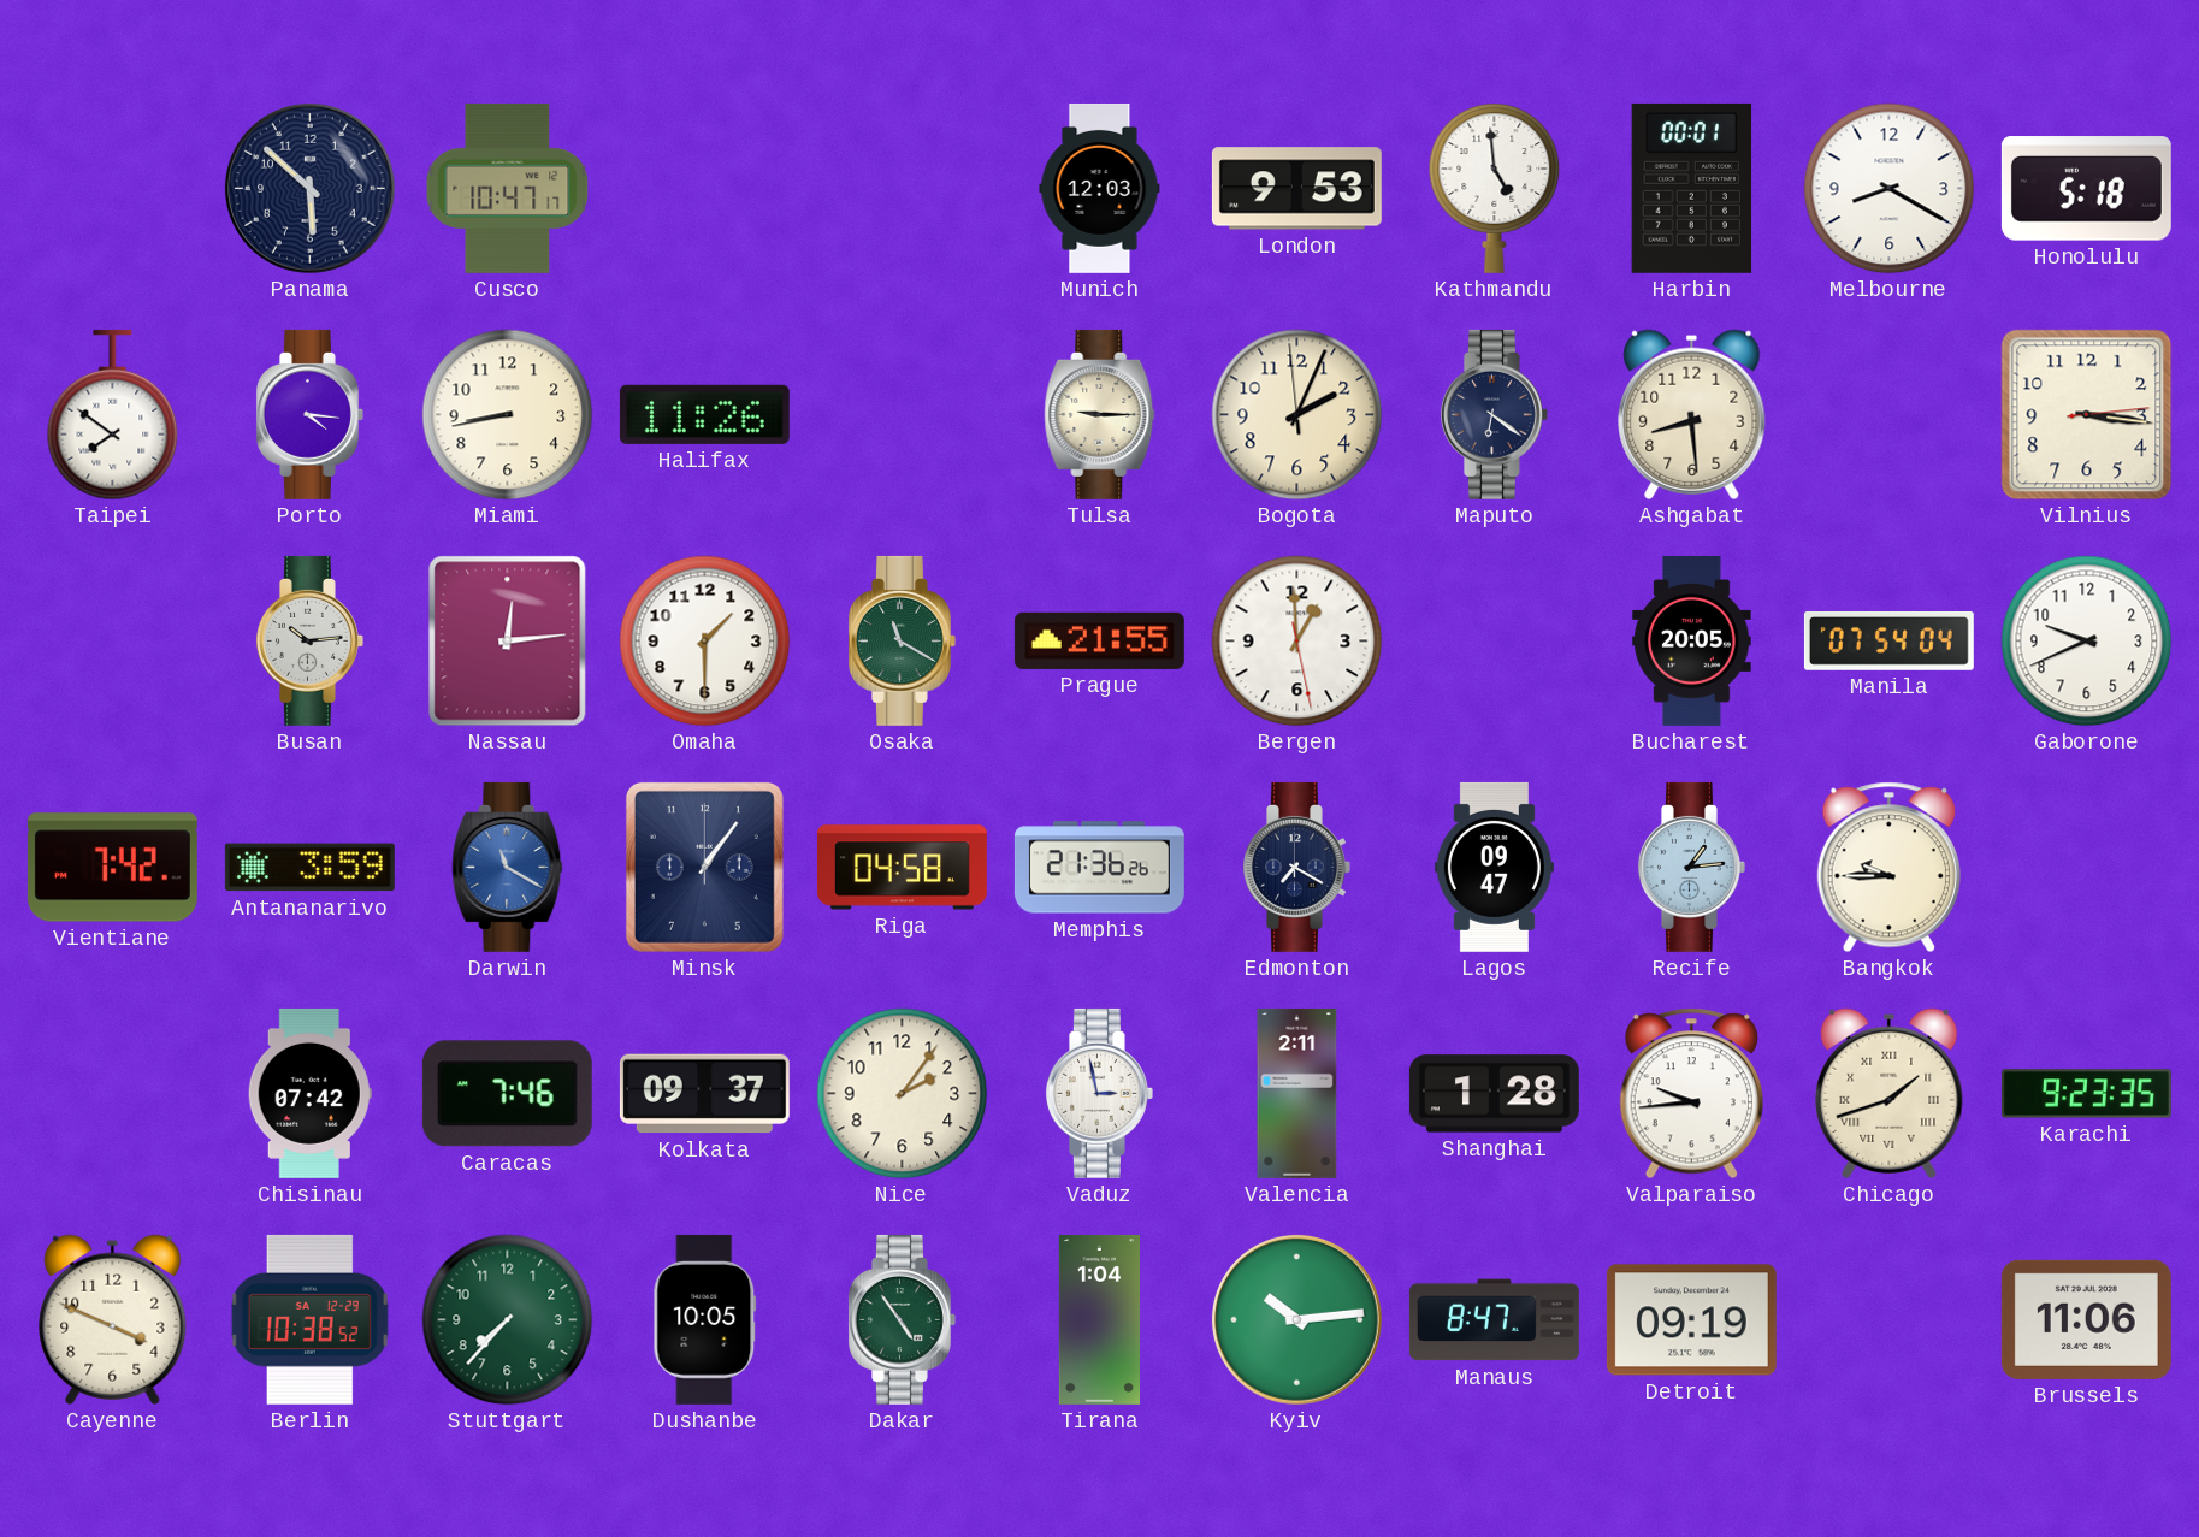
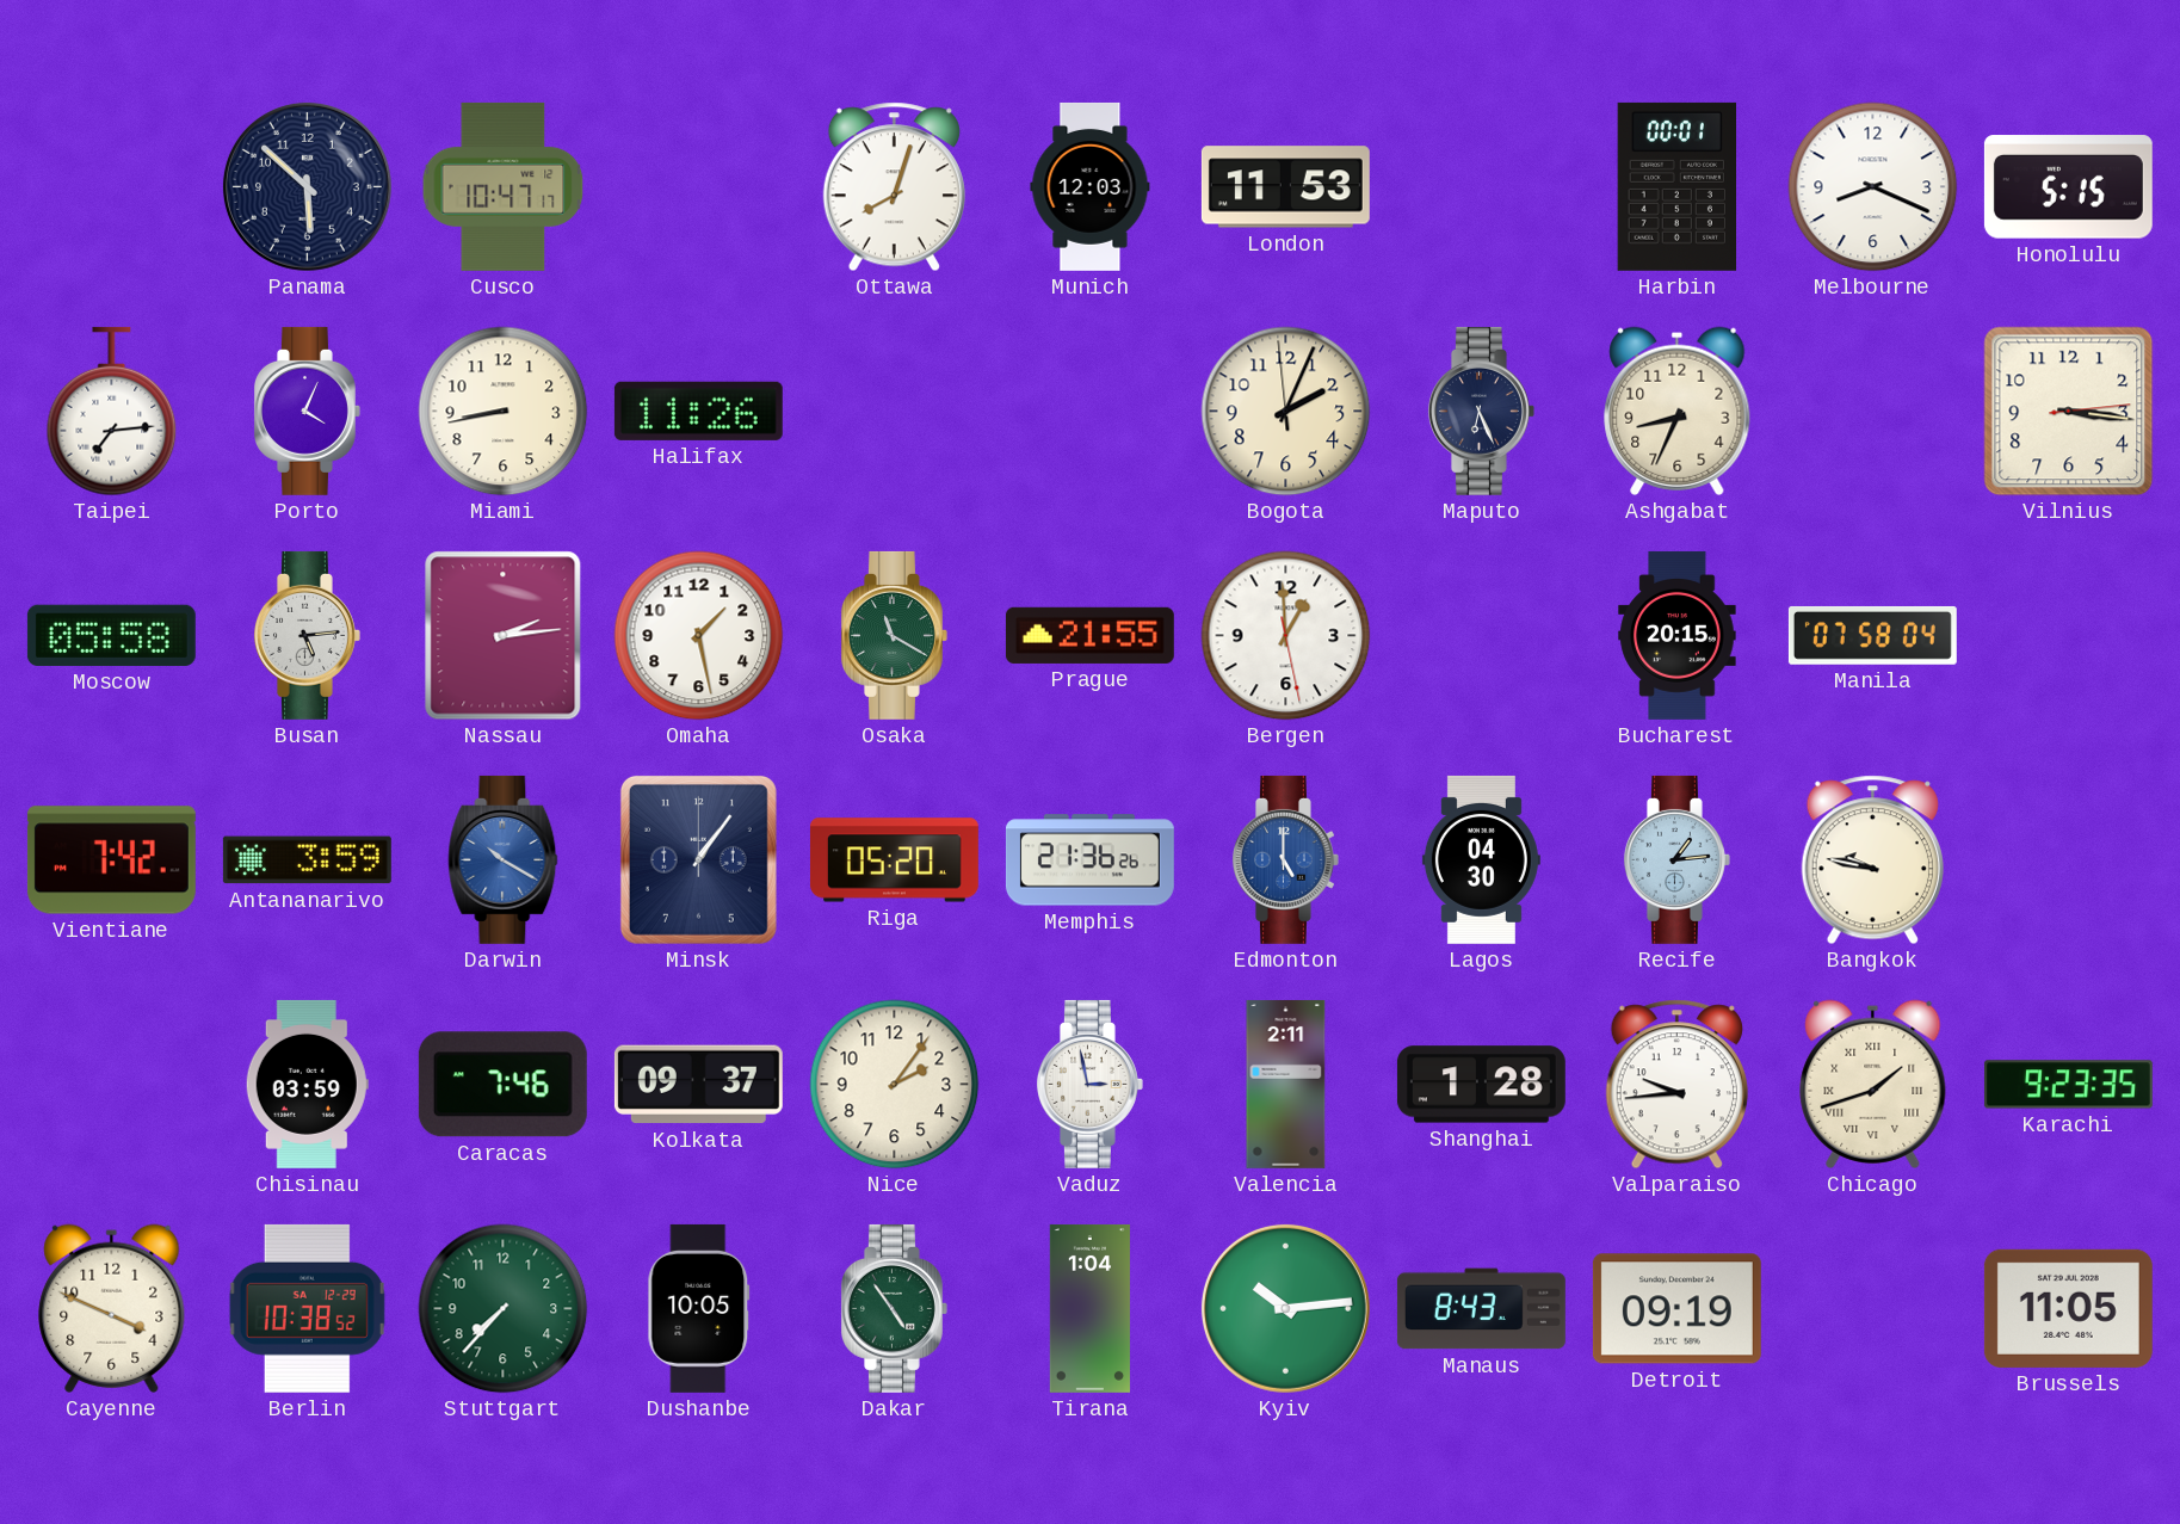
Ottawa: none -> 8:03
London: 9:53 -> 11:53
Kathmandu: 4:59 -> none
Melbourne: 8:20 -> 8:19
Honolulu: 5:18 -> 5:15
Taipei: 7:51 -> 7:14
Porto: 4:16 -> 4:04
Tulsa: 9:15 -> none
Maputo: 6:21 -> 6:26
Ashgabat: 8:29 -> 8:34
Moscow: none -> 05:58
Busan: 10:14 -> 5:14
Nassau: 12:14 -> 2:14
Omaha: 1:30 -> 1:28
Bucharest: 20:05 -> 20:15
Manila: 07:54 -> 07:58
Gaborone: 9:41 -> none
Darwin: 11:20 -> 10:20
Riga: 04:58 -> 05:20
Edmonton: 7:20 -> 5:00
Edmonton dial: navy -> blue
Lagos: 09:47 -> 04:30
Bangkok: 9:45 -> 9:47
Chisinau: 07:42 -> 03:59
Manaus: 8:47 -> 8:43
Brussels: 11:06 -> 11:05
